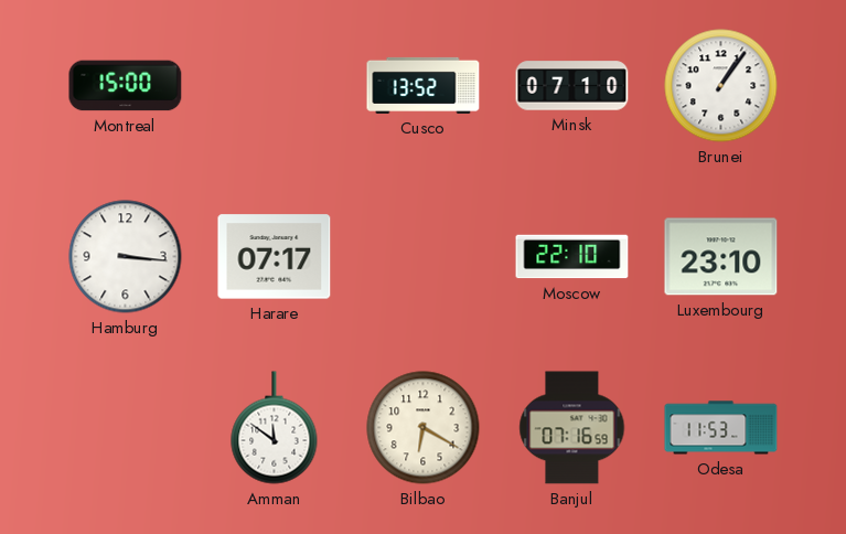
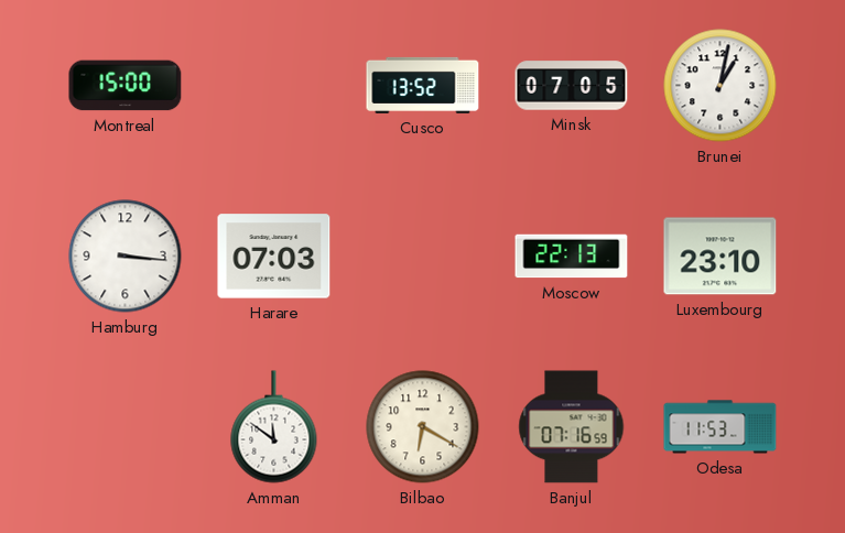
Minsk: 07:10 -> 07:05
Brunei: 1:06 -> 1:02
Harare: 07:17 -> 07:03
Moscow: 22:10 -> 22:13
